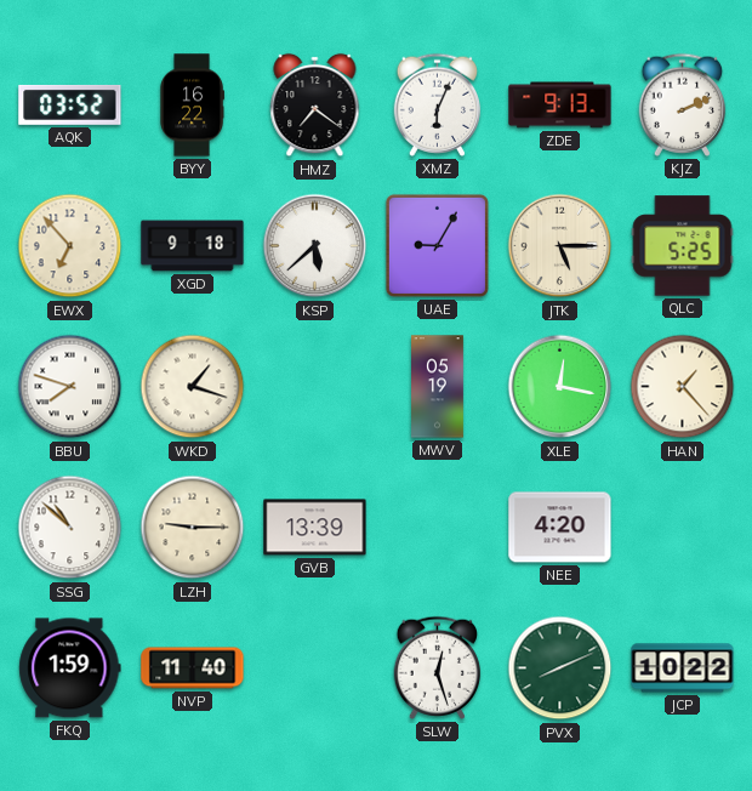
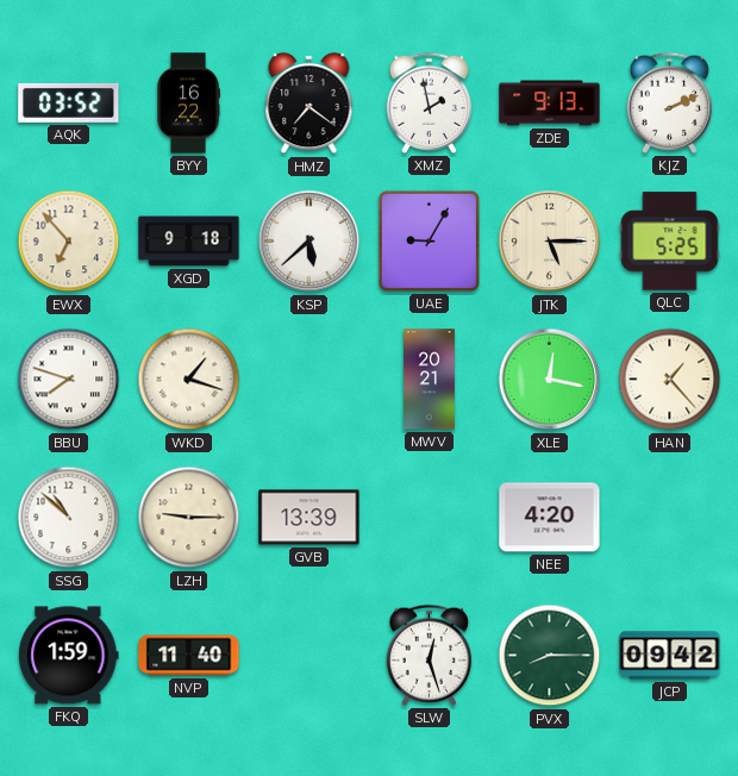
XMZ: 6:04 -> 1:58
MWV: 05:19 -> 20:21
PVX: 8:11 -> 8:15
JCP: 10:22 -> 09:42
